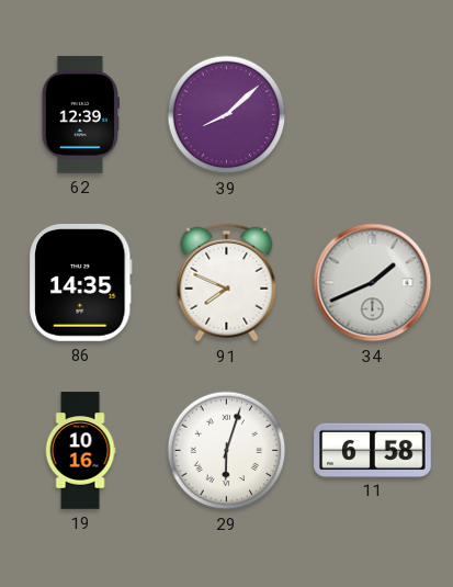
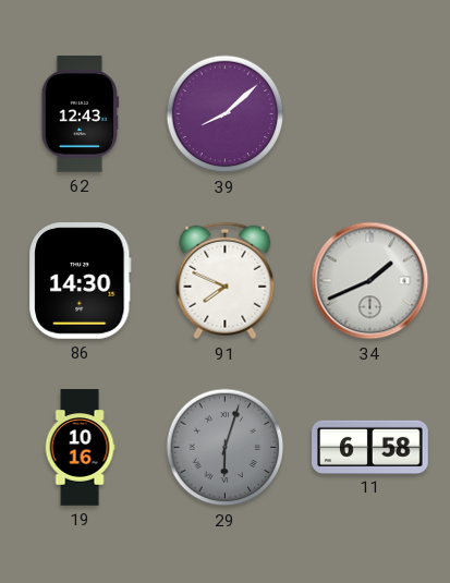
62: 12:39 -> 12:43
86: 14:35 -> 14:30
29 dial: white -> grey
